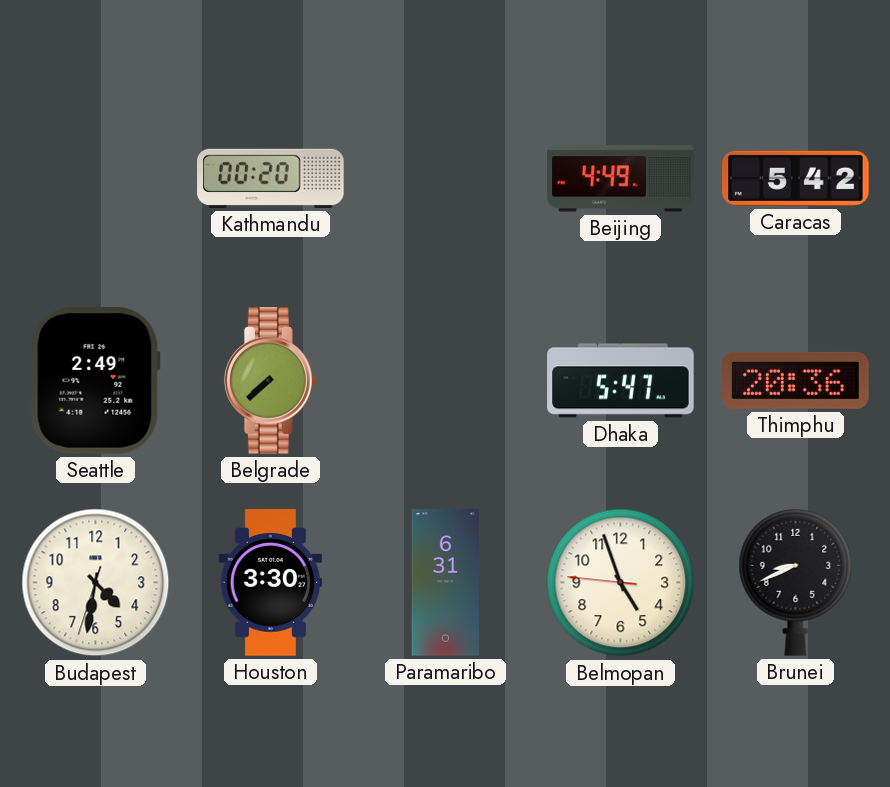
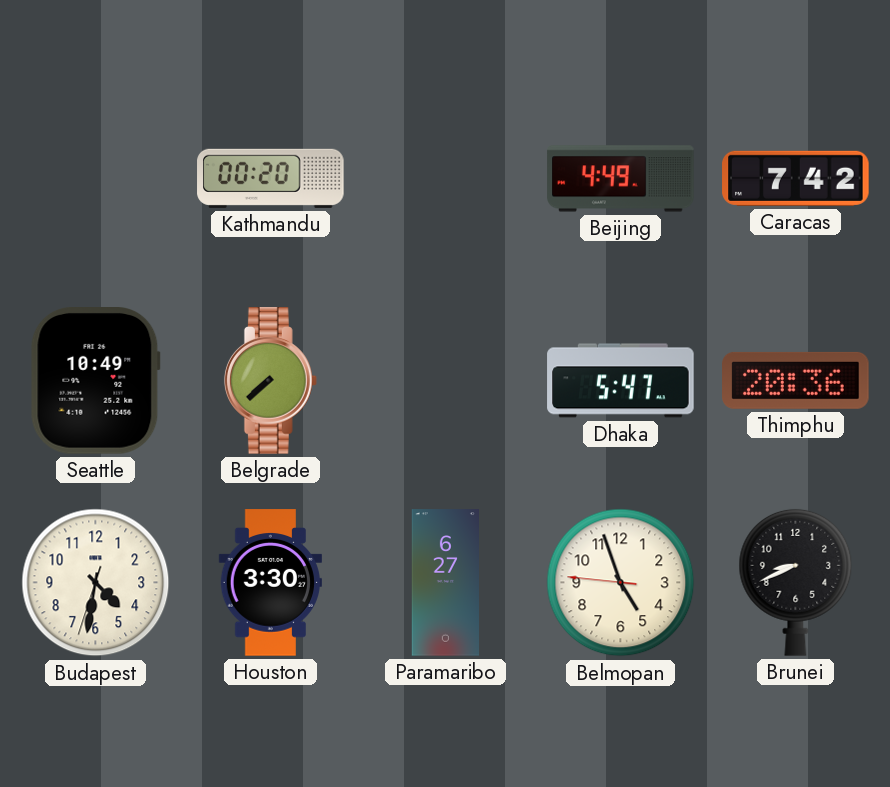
Caracas: 5:42 -> 7:42
Seattle: 2:49 -> 10:49
Paramaribo: 6:31 -> 6:27
